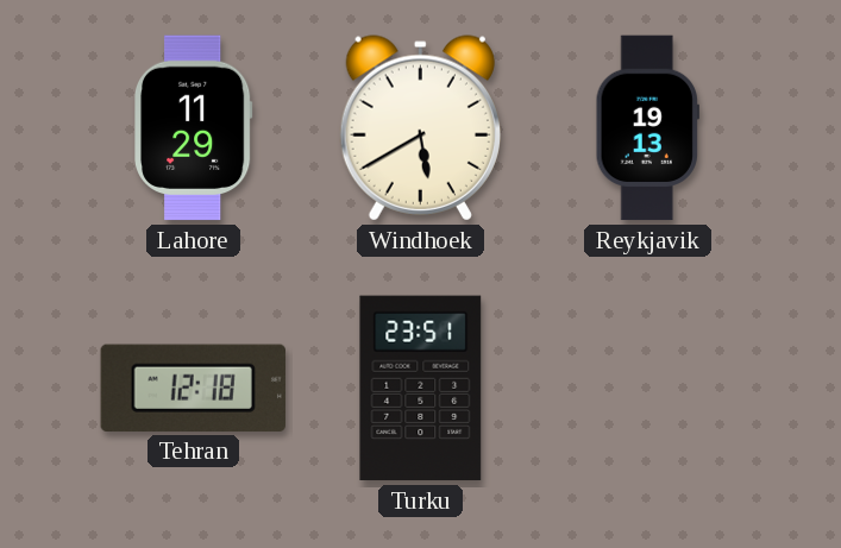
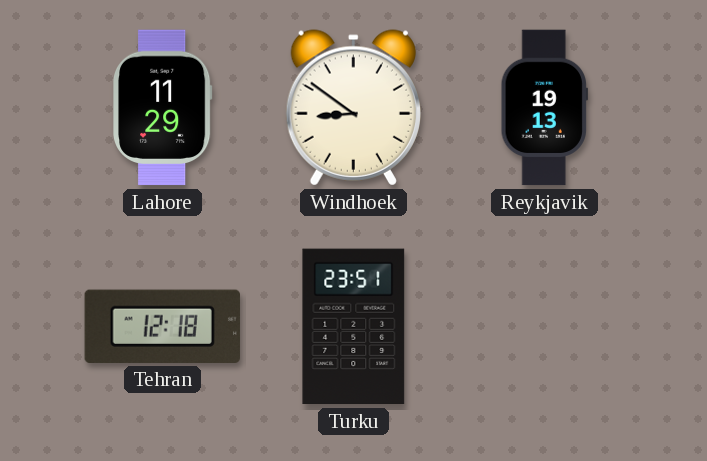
Windhoek: 5:40 -> 8:51
